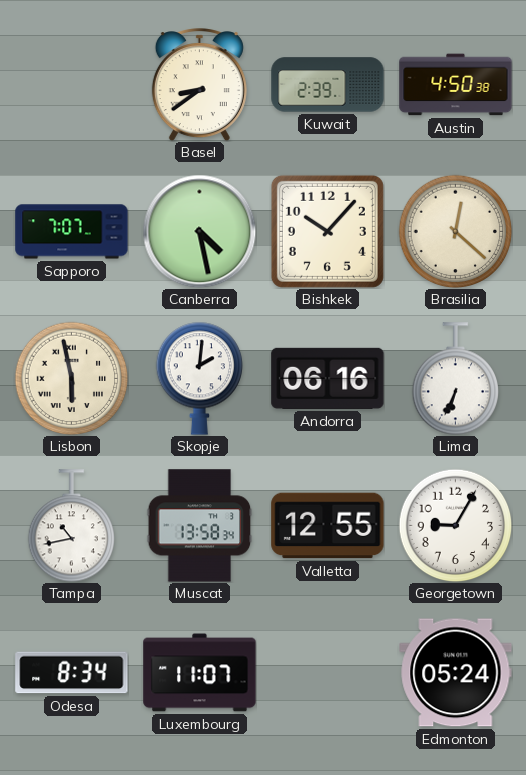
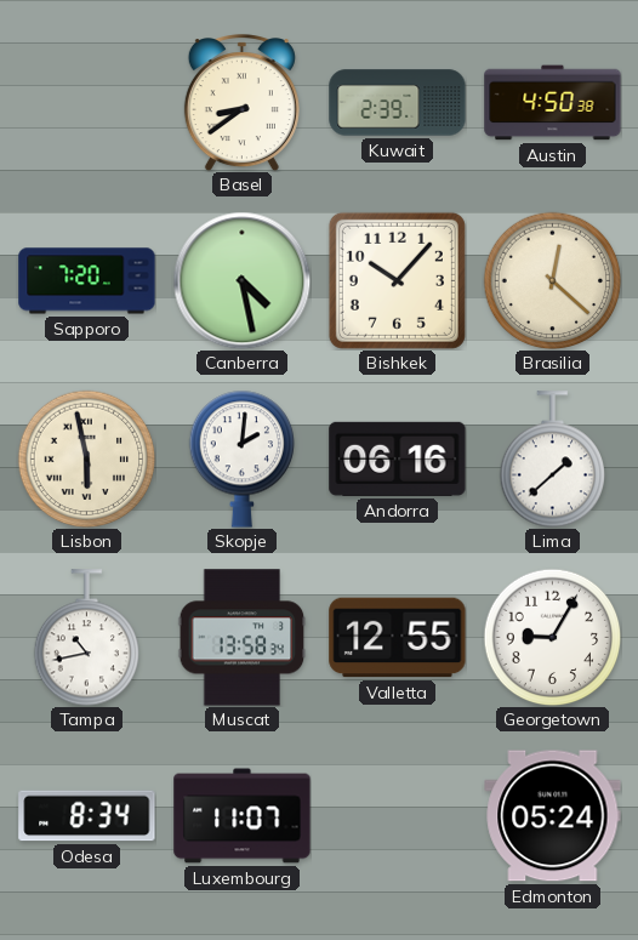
Sapporo: 7:07 -> 7:20
Lima: 6:34 -> 1:38
